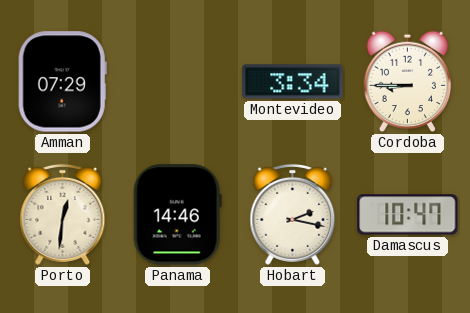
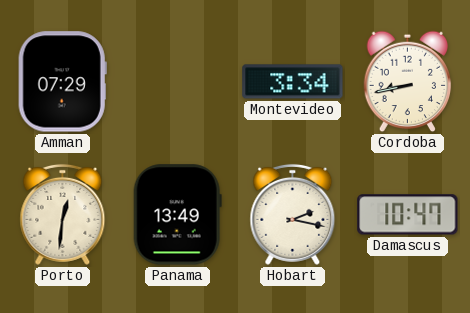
Cordoba: 8:45 -> 8:43
Panama: 14:46 -> 13:49
